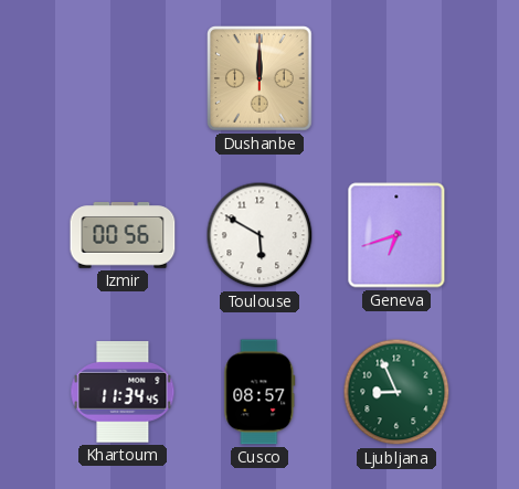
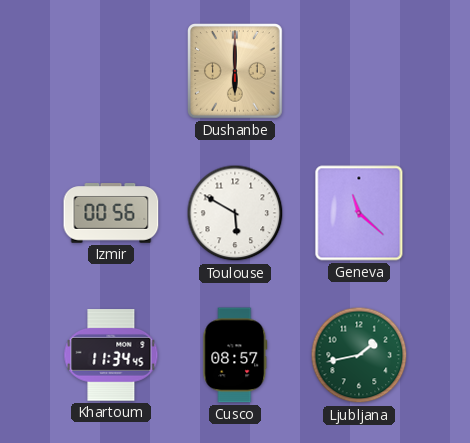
Dushanbe: 12:00 -> 6:00
Geneva: 6:42 -> 11:22
Ljubljana: 8:56 -> 1:43
